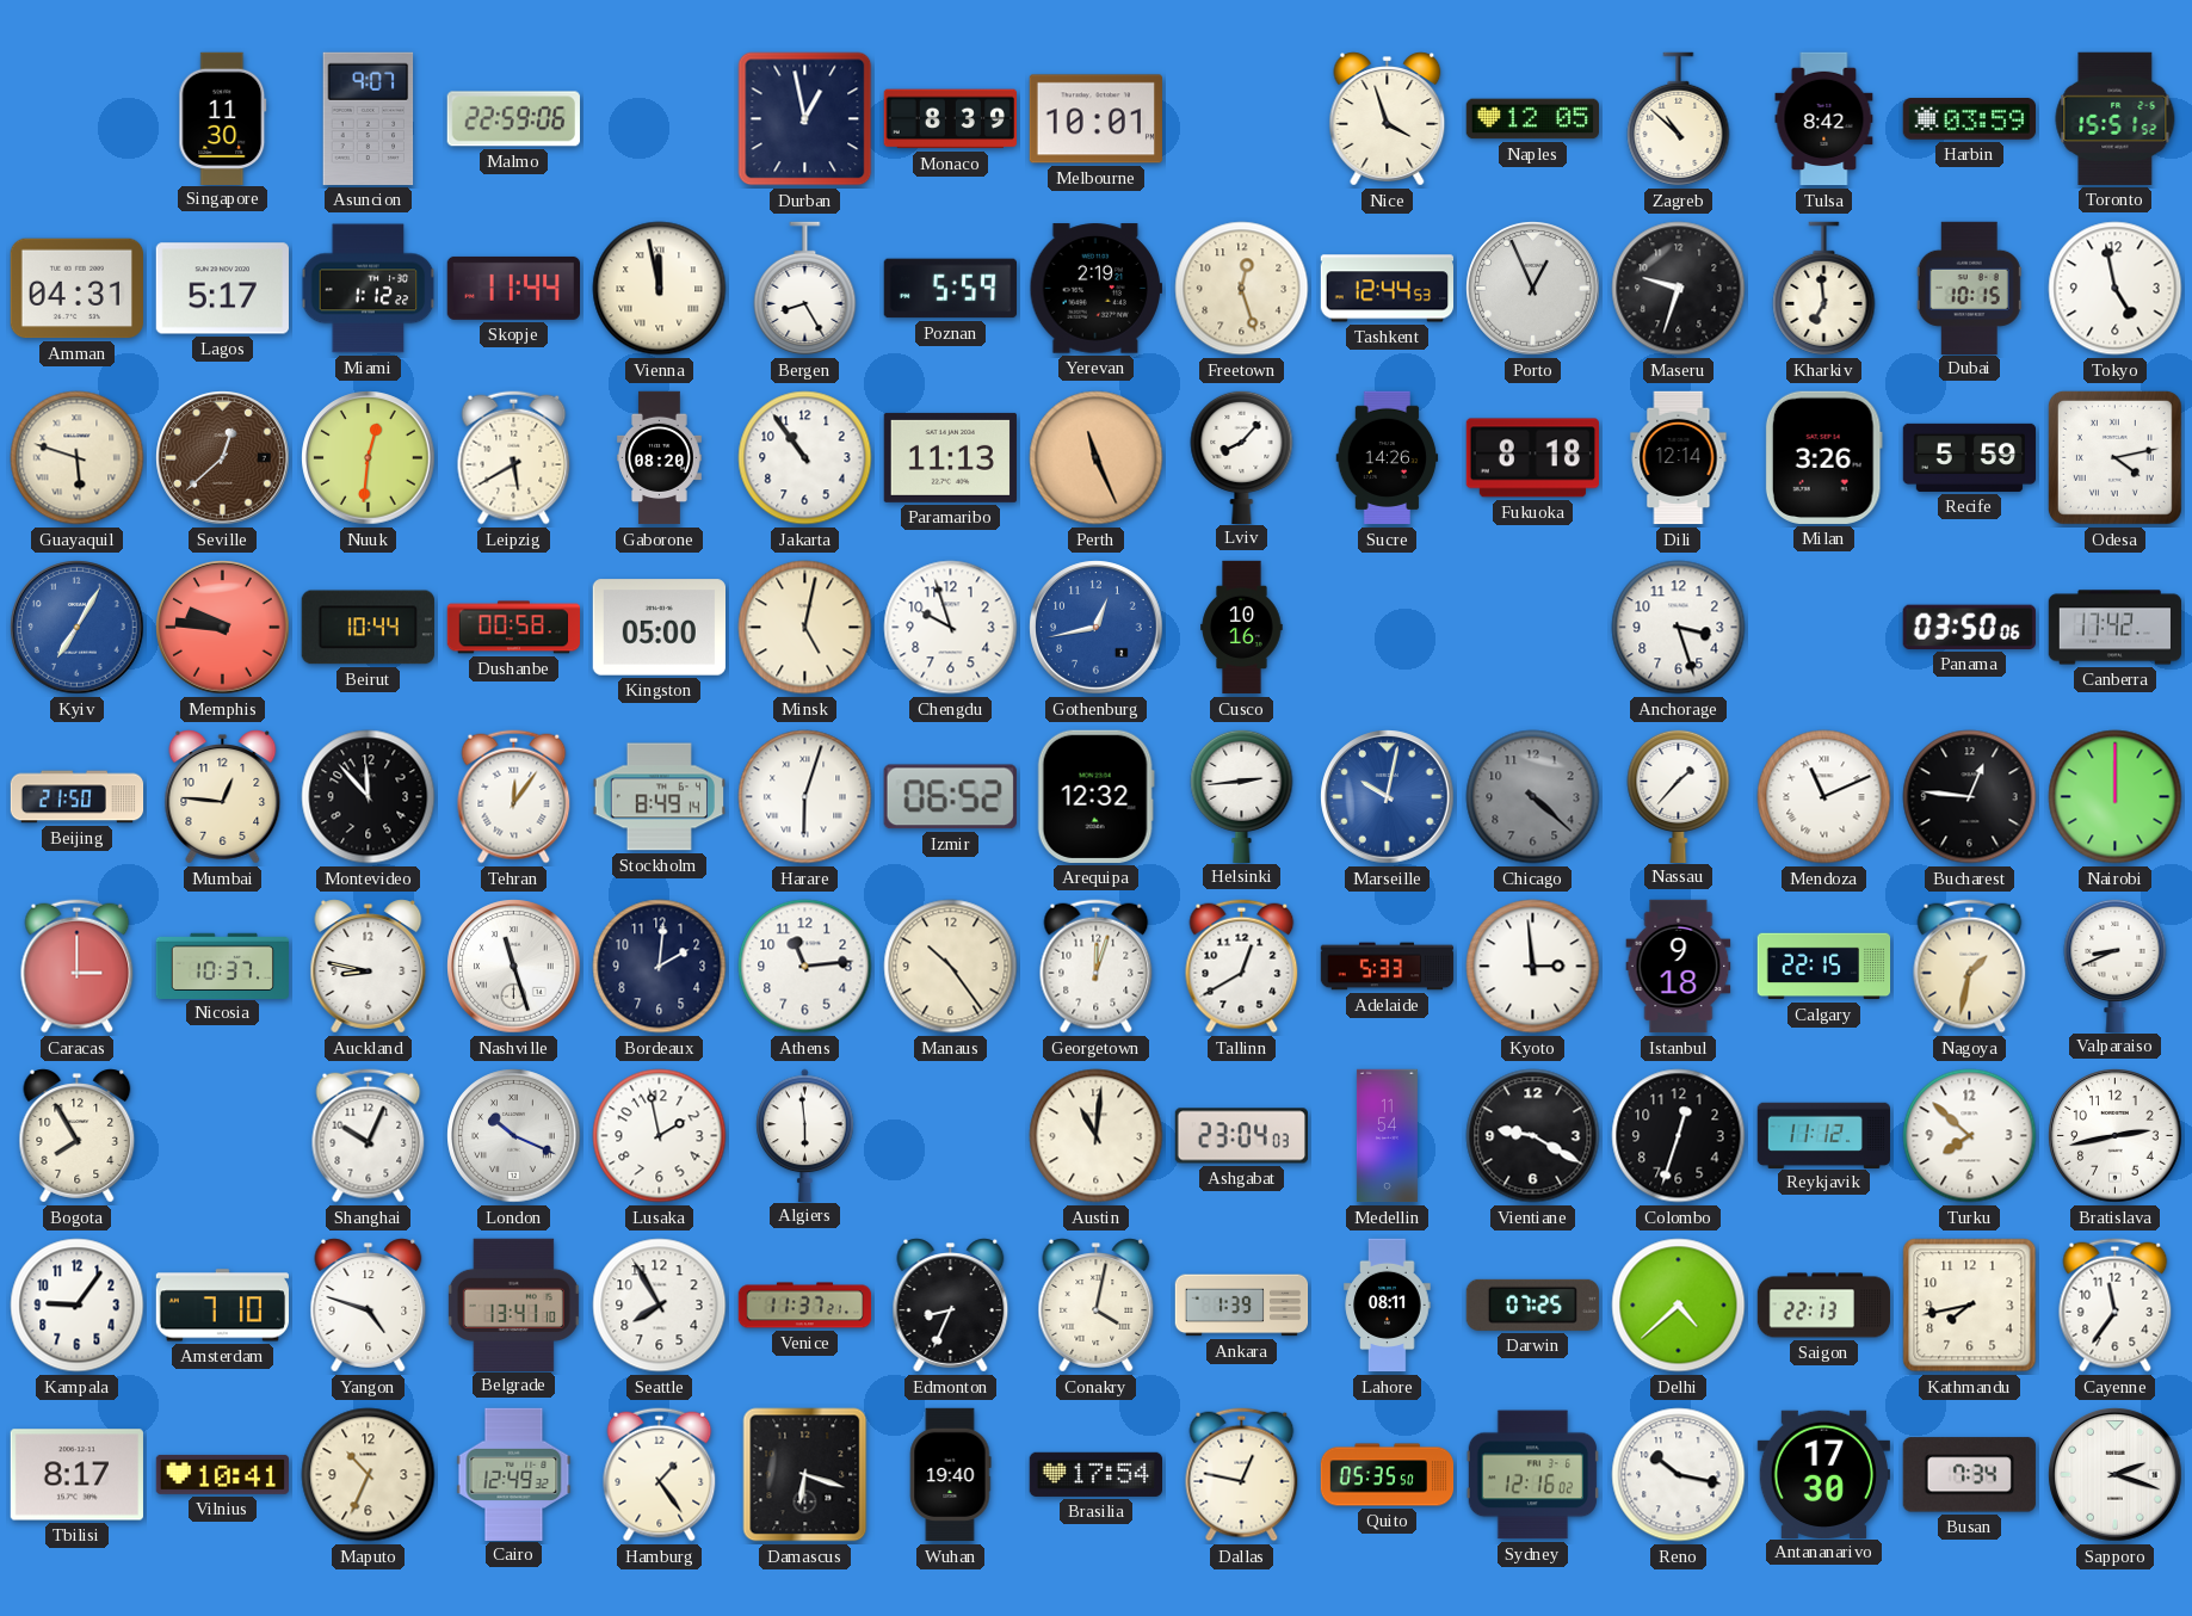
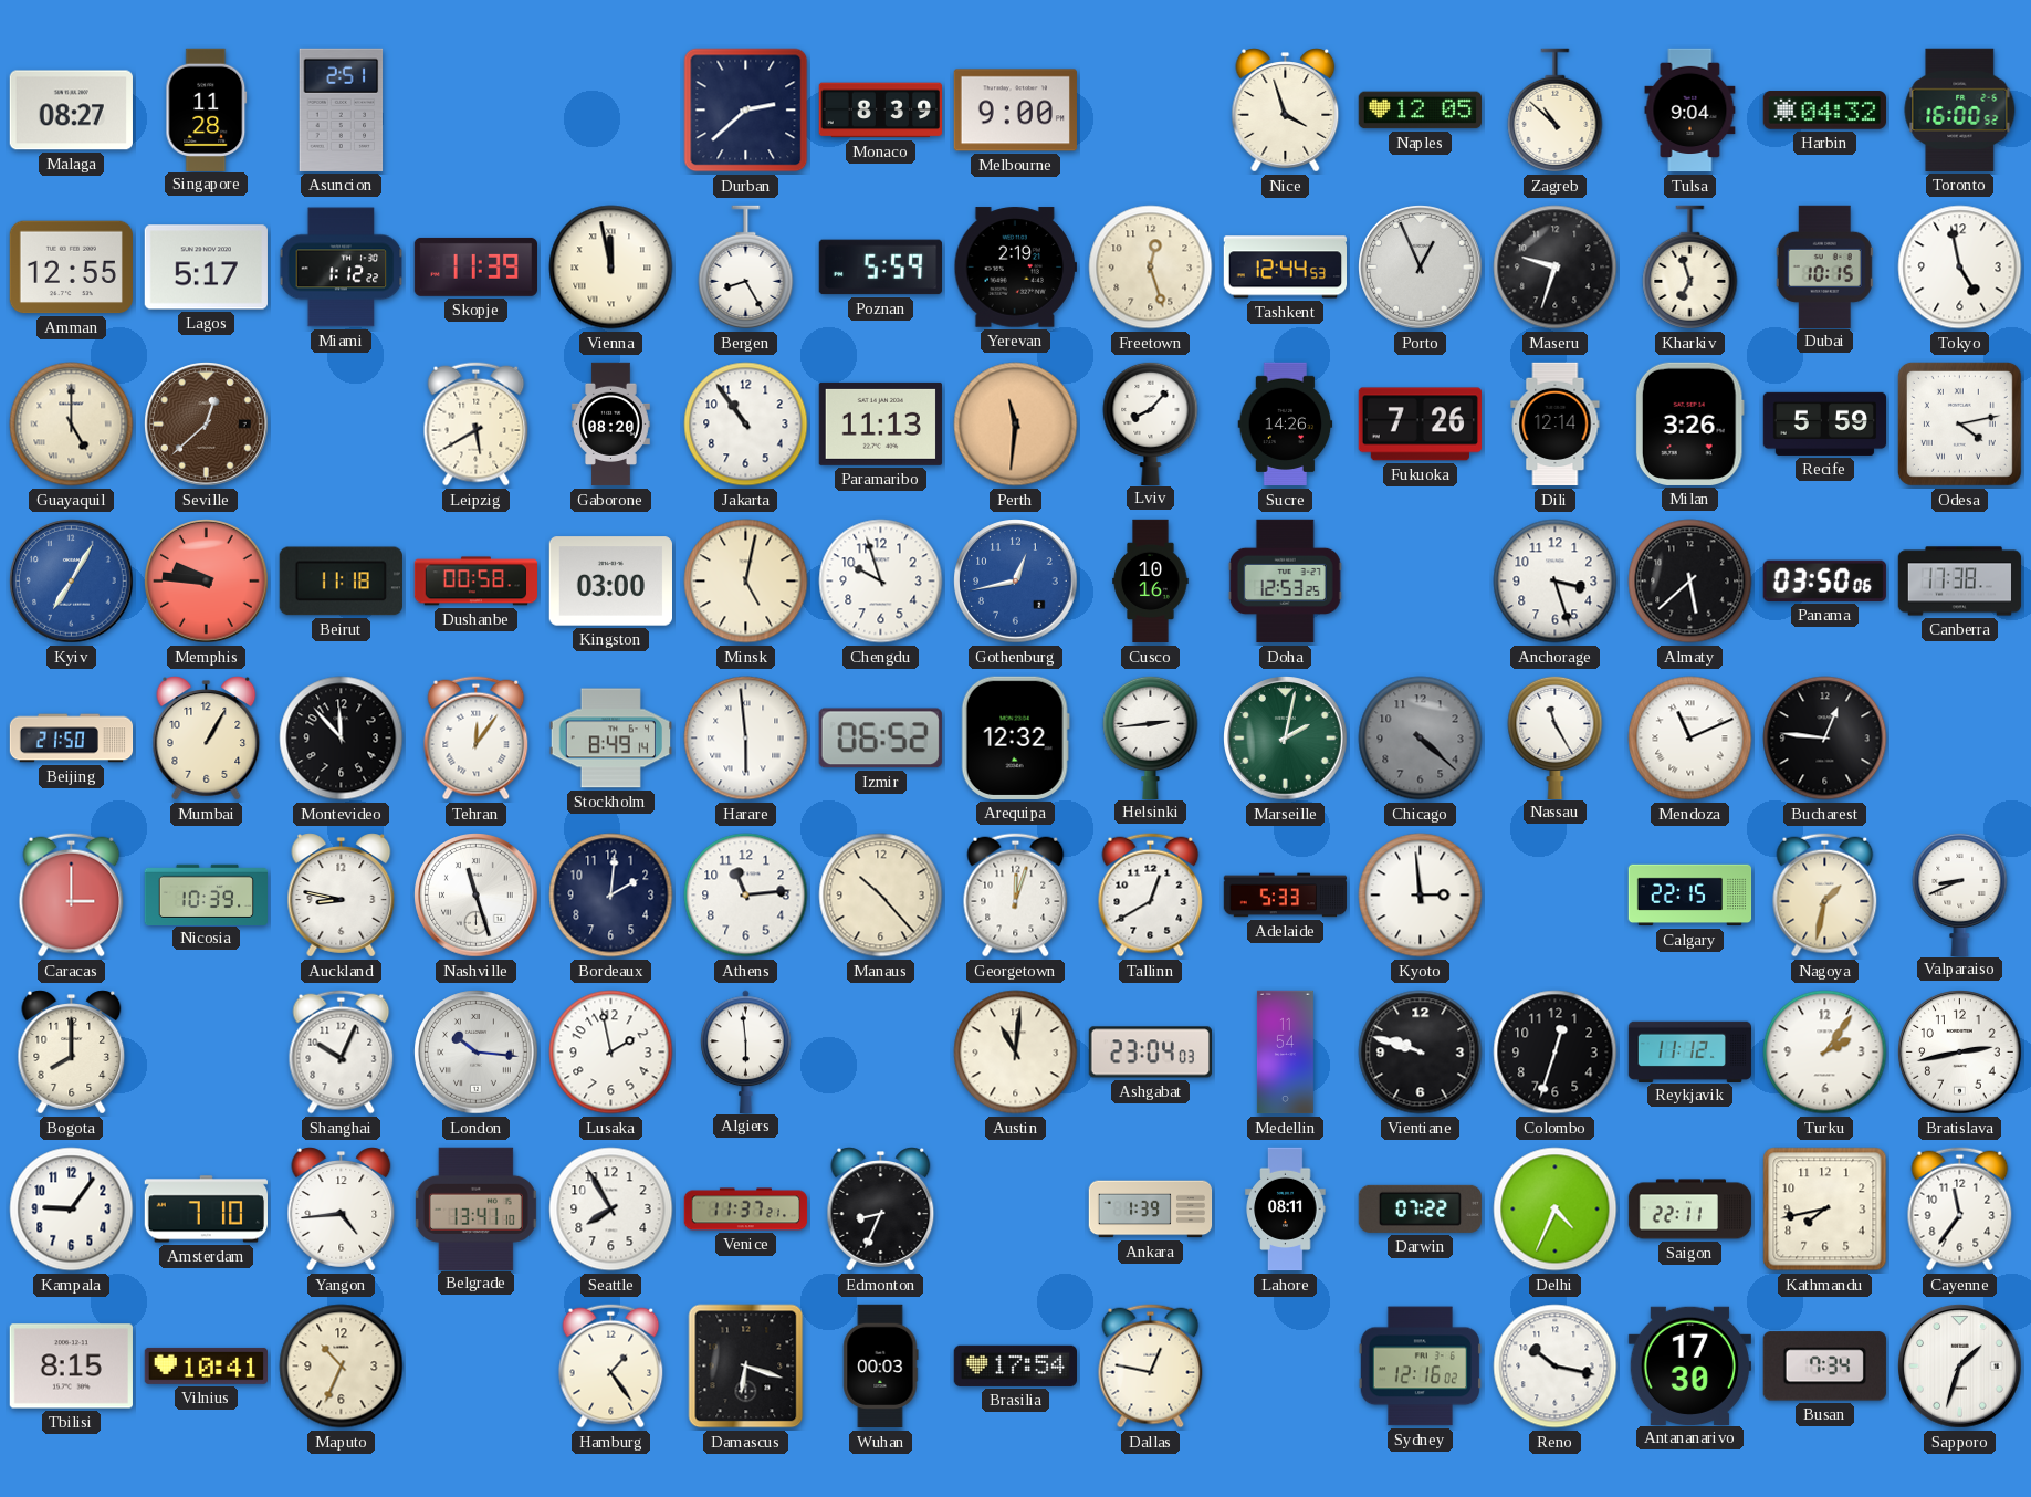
Malaga: none -> 08:27
Singapore: 11:30 -> 11:28
Asuncion: 9:07 -> 2:51
Malmo: 22:59 -> none
Durban: 12:58 -> 2:38
Melbourne: 10:01 -> 9:00
Tulsa: 8:42 -> 9:04
Harbin: 03:59 -> 04:32
Toronto: 15:51 -> 16:00
Amman: 04:31 -> 12:55
Skopje: 11:44 -> 11:39
Kharkiv: 6:59 -> 6:57
Guayaquil: 5:48 -> 5:00
Nuuk: 12:31 -> none
Perth: 11:26 -> 11:31
Fukuoka: 8:18 -> 7:26
Beirut: 10:44 -> 11:18
Kingston: 05:00 -> 03:00
Doha: none -> 12:53
Almaty: none -> 5:38
Canberra: 17:42 -> 17:38
Mumbai: 12:46 -> 1:05
Harare: 6:03 -> 5:59
Marseille: 10:02 -> 2:02
Marseille dial: blue -> green
Nassau: 1:37 -> 11:25
Nairobi: 12:00 -> none
Nicosia: 10:37 -> 10:39
Manaus: 10:24 -> 10:23
Istanbul: 9:18 -> none
Bogota: 7:55 -> 8:00
London: 10:19 -> 10:16
Vientiane: 9:20 -> 9:48
Turku: 7:52 -> 2:06
Yangon: 4:48 -> 4:44
Conakry: 4:02 -> none
Darwin: 07:25 -> 07:22
Delhi: 4:38 -> 4:34
Saigon: 22:13 -> 22:11
Tbilisi: 8:17 -> 8:15
Cairo: 12:49 -> none
Wuhan: 19:40 -> 00:03
Quito: 05:35 -> none
Sapporo: 2:18 -> 1:33
